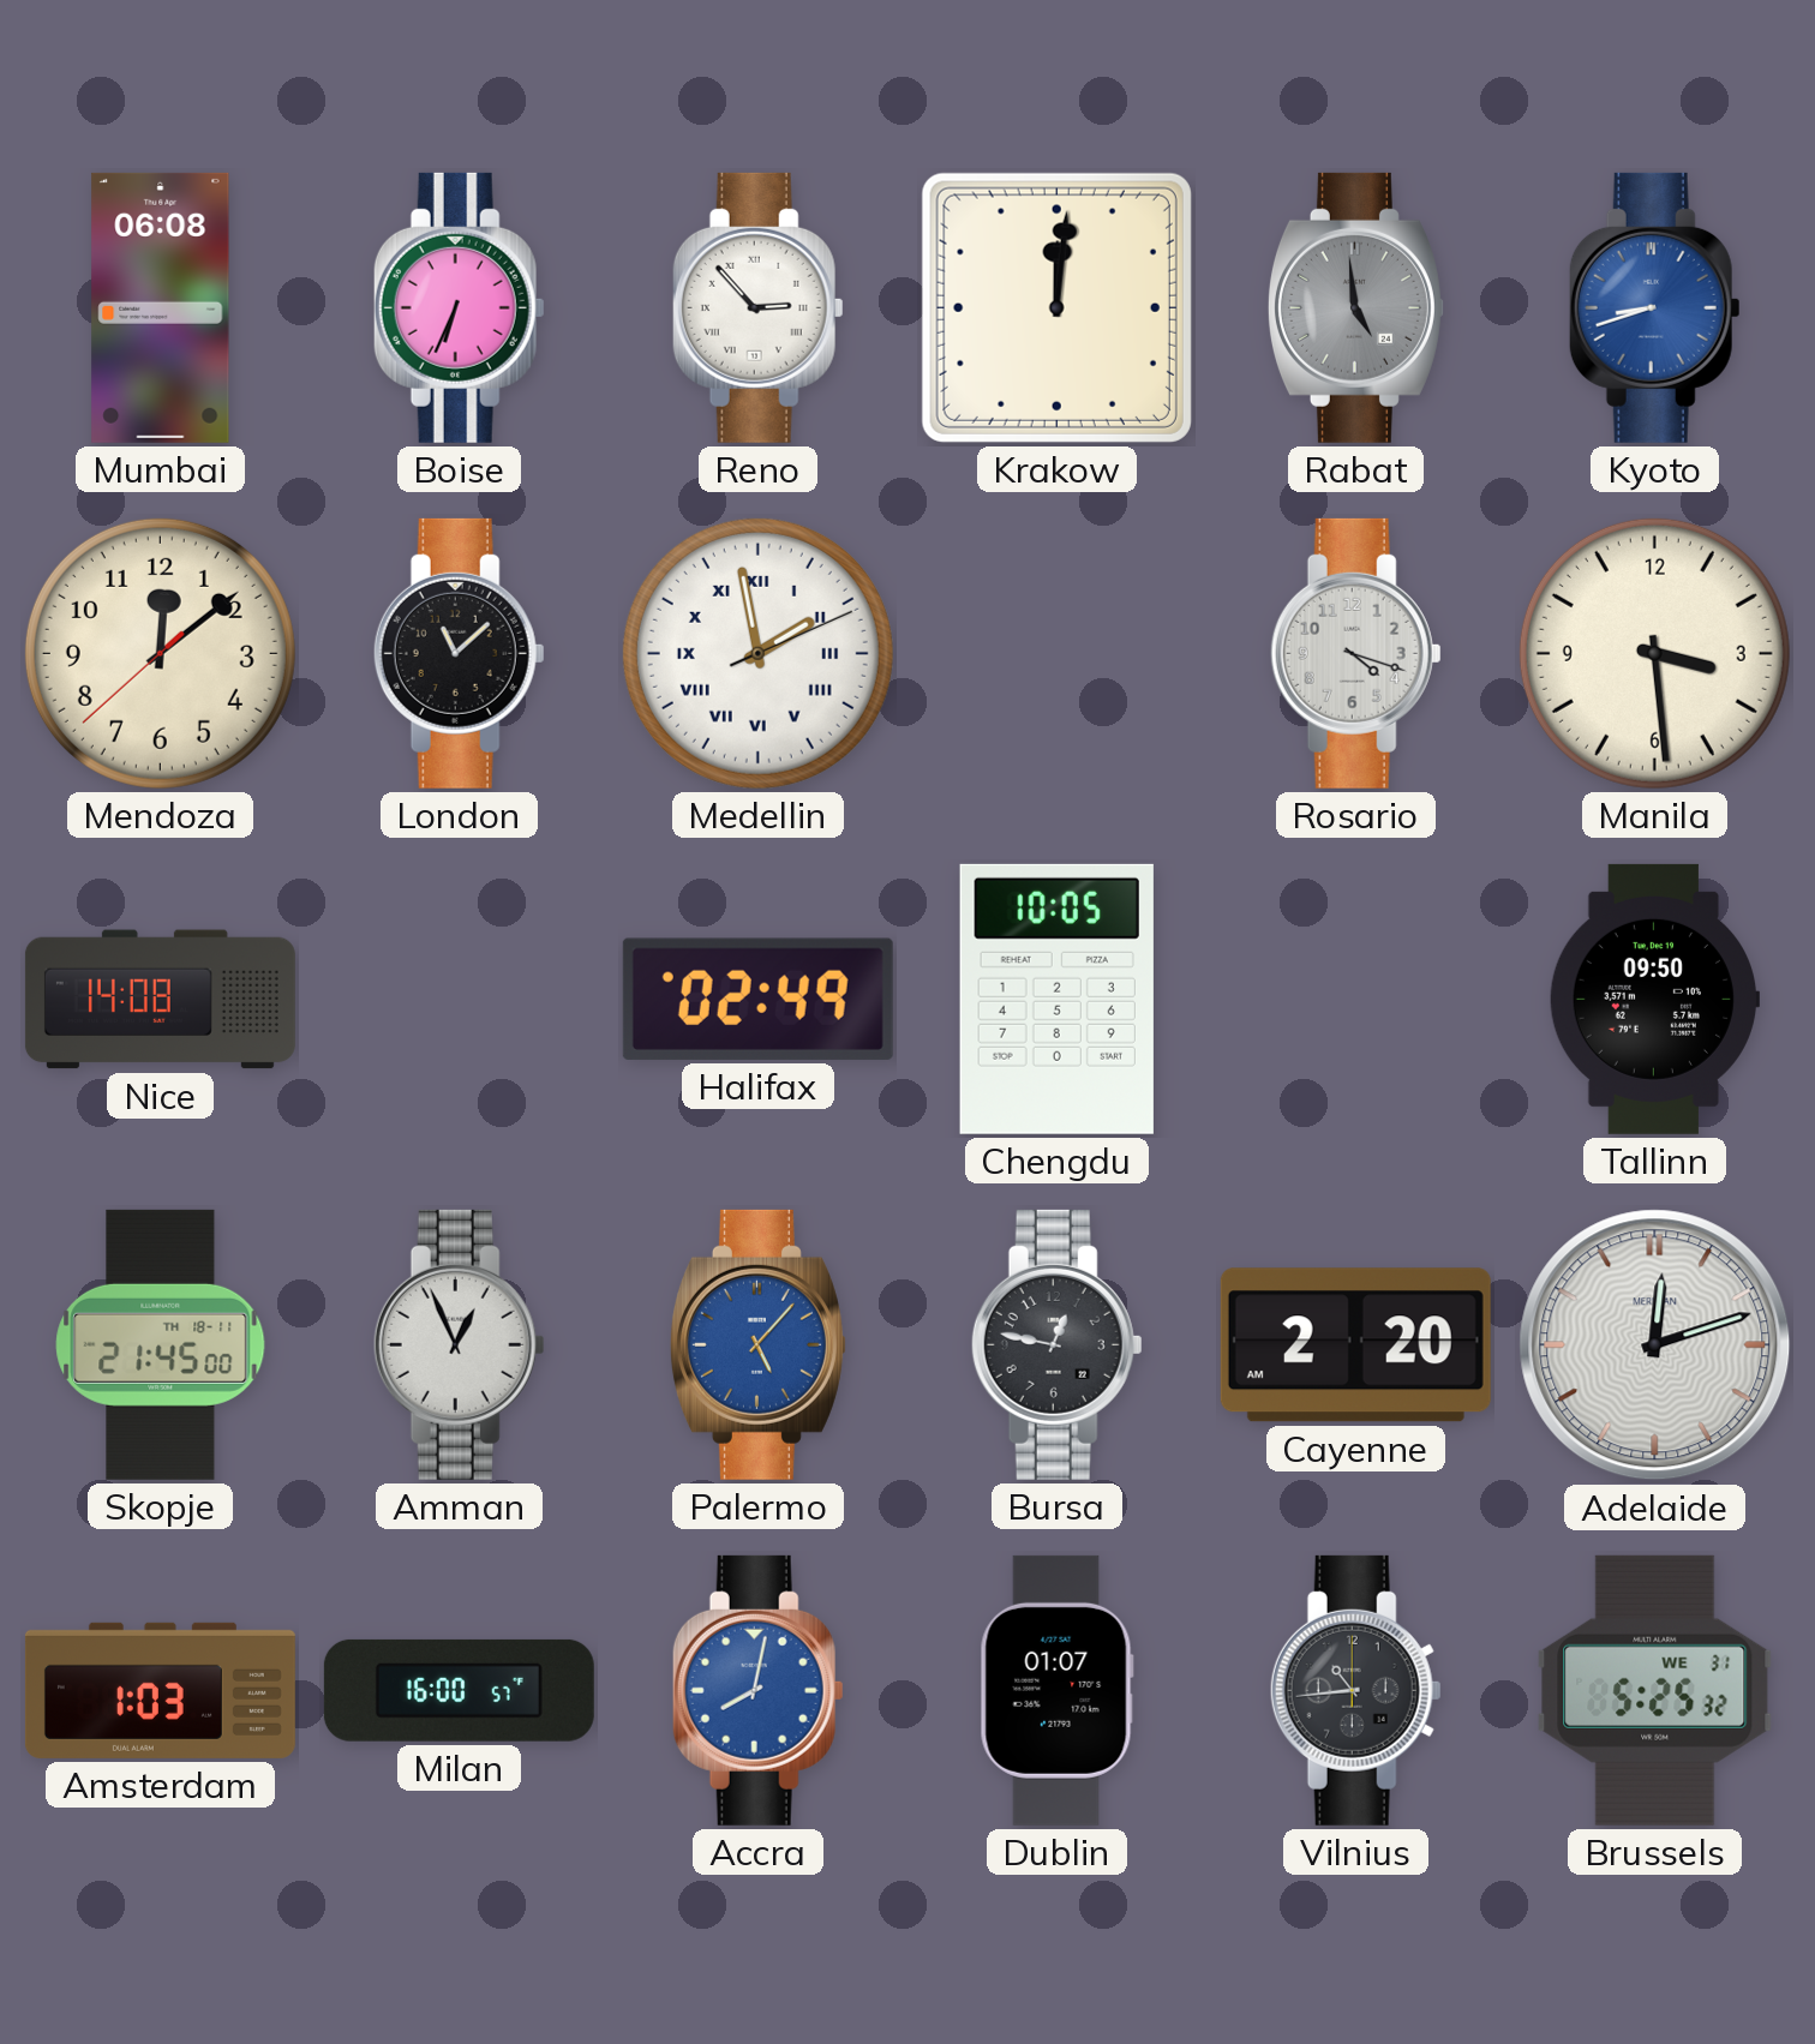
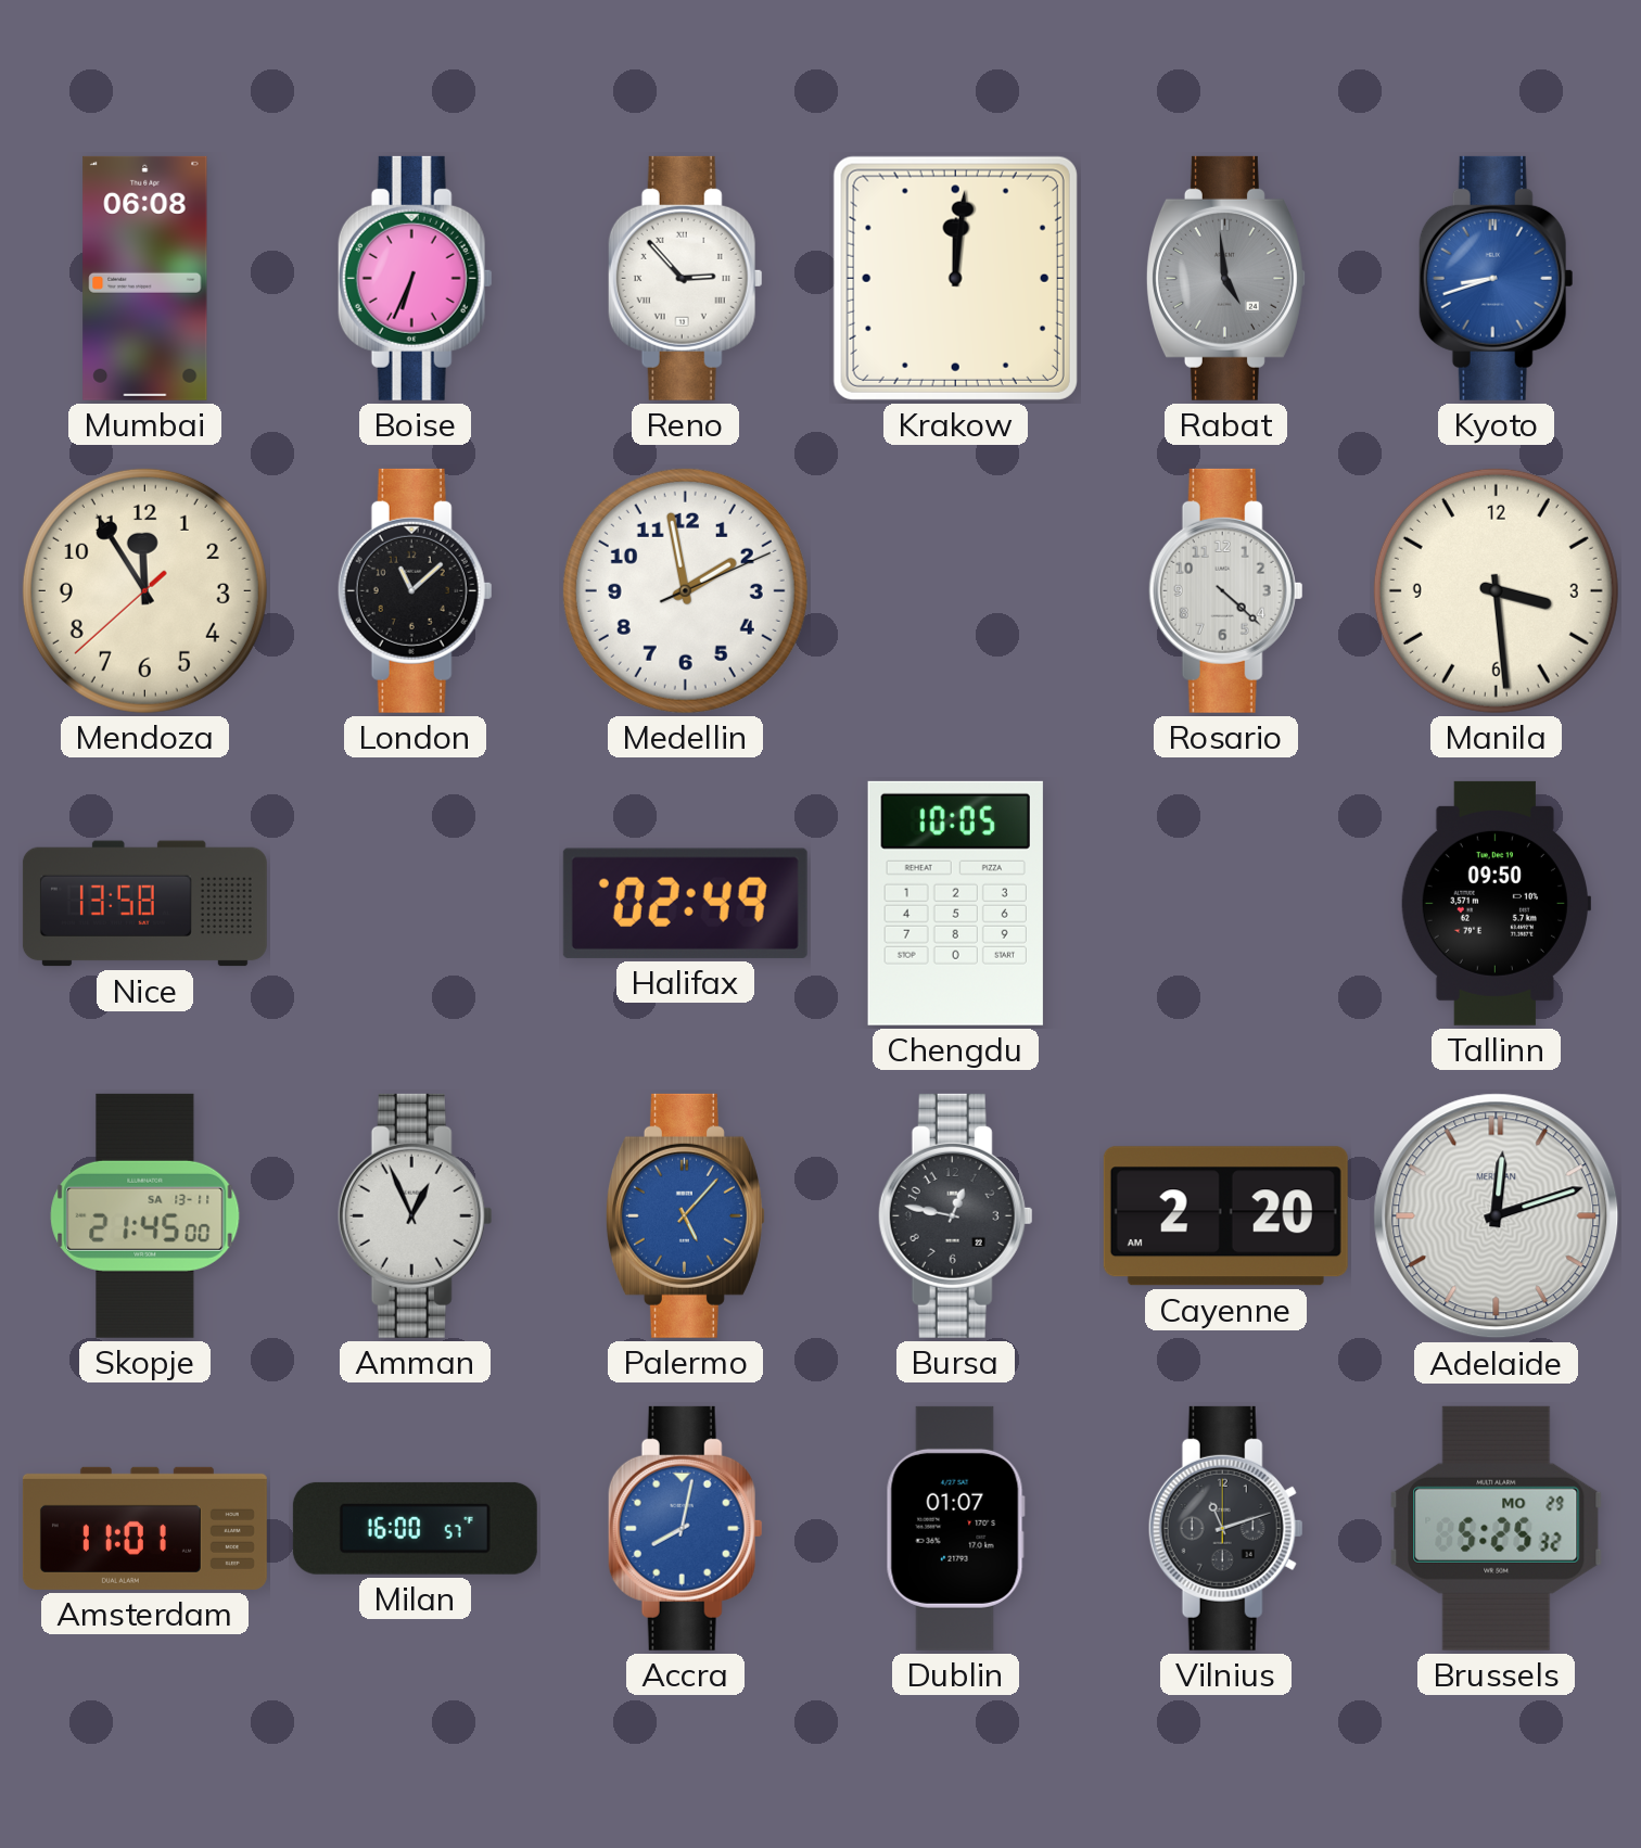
Mendoza: 12:08 -> 11:54
Medellin numerals: Roman -> Arabic
Rosario: 4:18 -> 4:22
Nice: 14:08 -> 13:58
Skopje date: TH 18-11 -> SA 13-11
Amsterdam: 1:03 -> 11:01
Vilnius: 10:44 -> 11:12
Brussels date: WE 31 -> MO 29
